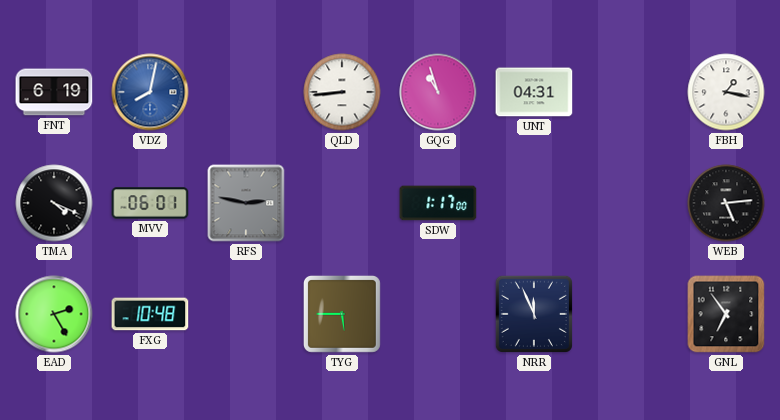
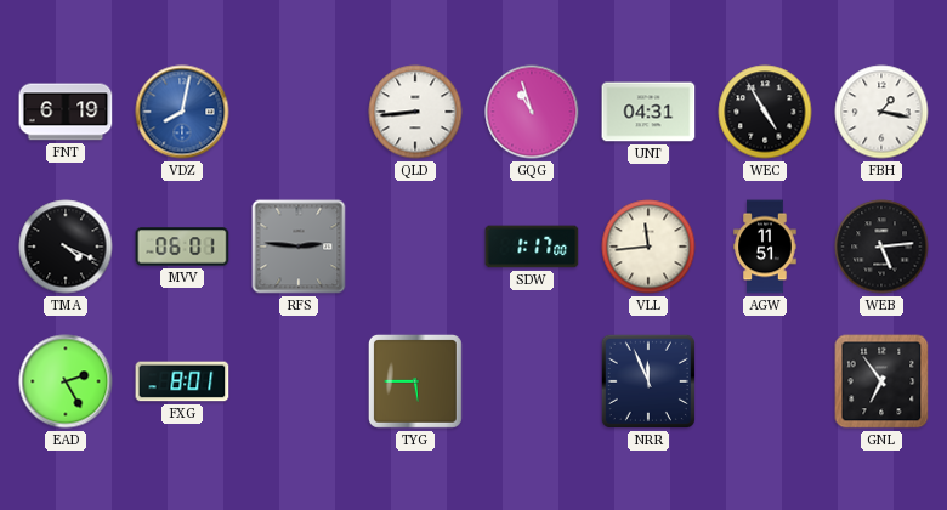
WEC: none -> 4:55
RFS: 2:47 -> 2:46
VLL: none -> 11:44
AGW: none -> 11:51
FXG: 10:48 -> 8:01
